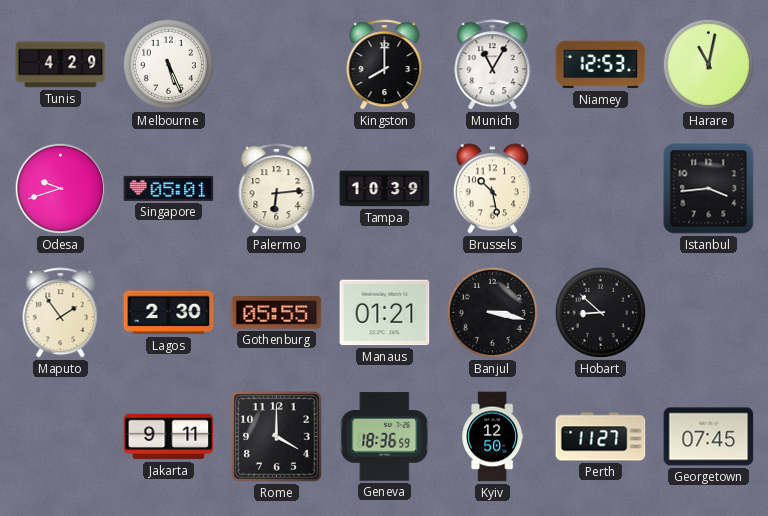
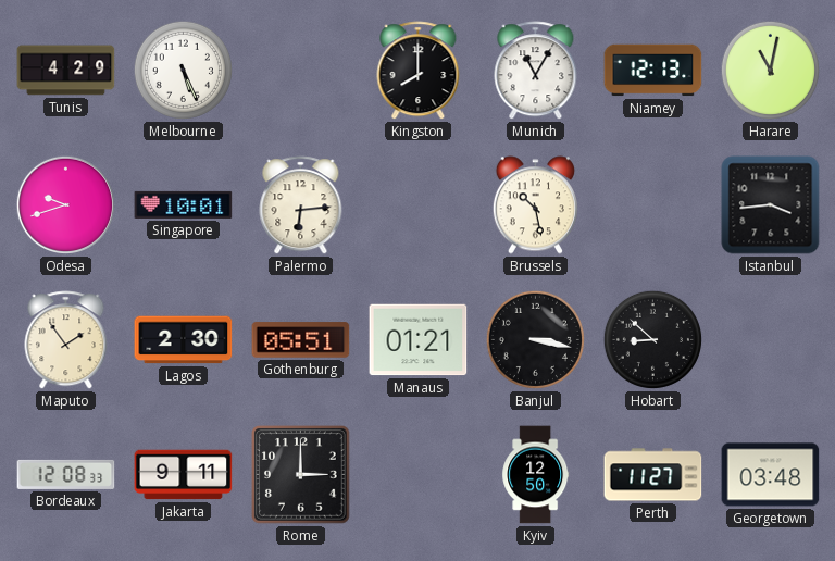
Niamey: 12:53 -> 12:13
Singapore: 05:01 -> 10:01
Tampa: 10:39 -> none
Gothenburg: 05:55 -> 05:51
Bordeaux: none -> 12:08
Rome: 4:00 -> 3:00
Geneva: 18:36 -> none
Georgetown: 07:45 -> 03:48
